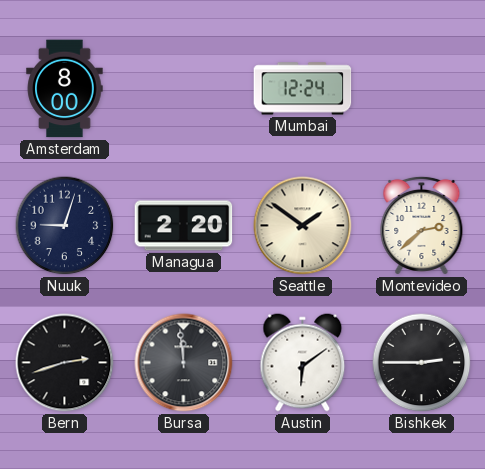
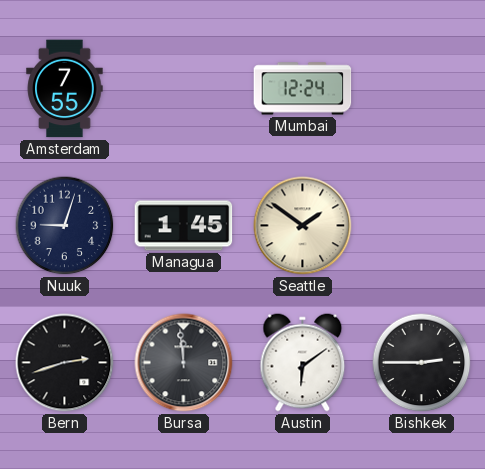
Amsterdam: 8:00 -> 7:55
Managua: 2:20 -> 1:45
Montevideo: 2:38 -> none
